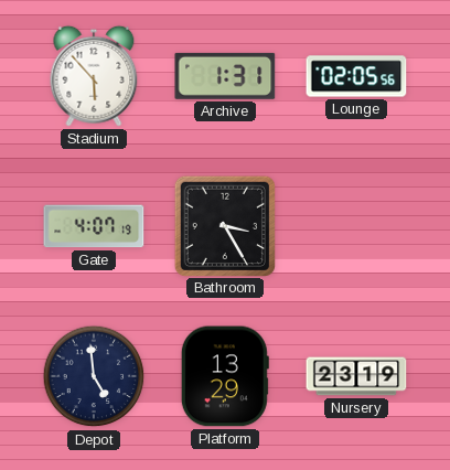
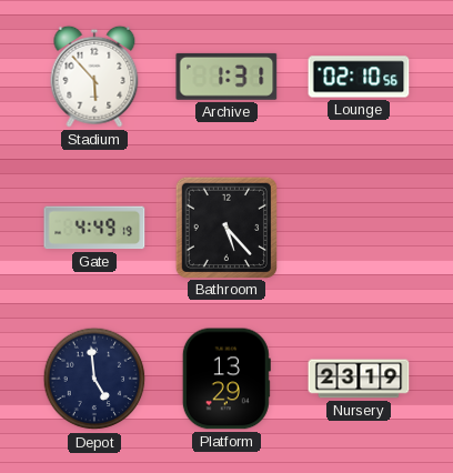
Lounge: 02:05 -> 02:10
Gate: 4:07 -> 4:49
Bathroom: 3:25 -> 5:23
